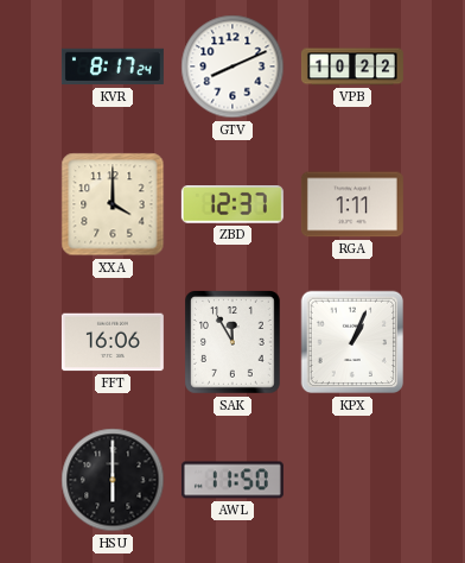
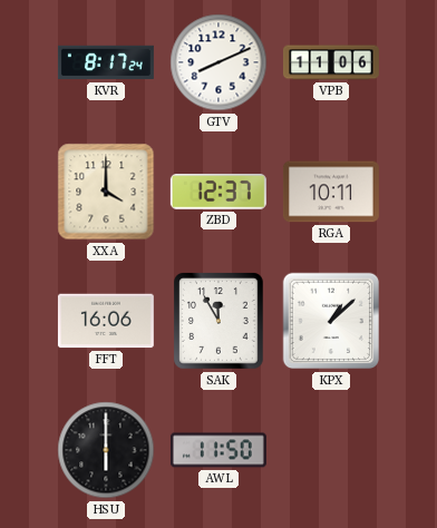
VPB: 10:22 -> 11:06
RGA: 1:11 -> 10:11
KPX: 1:04 -> 1:08
